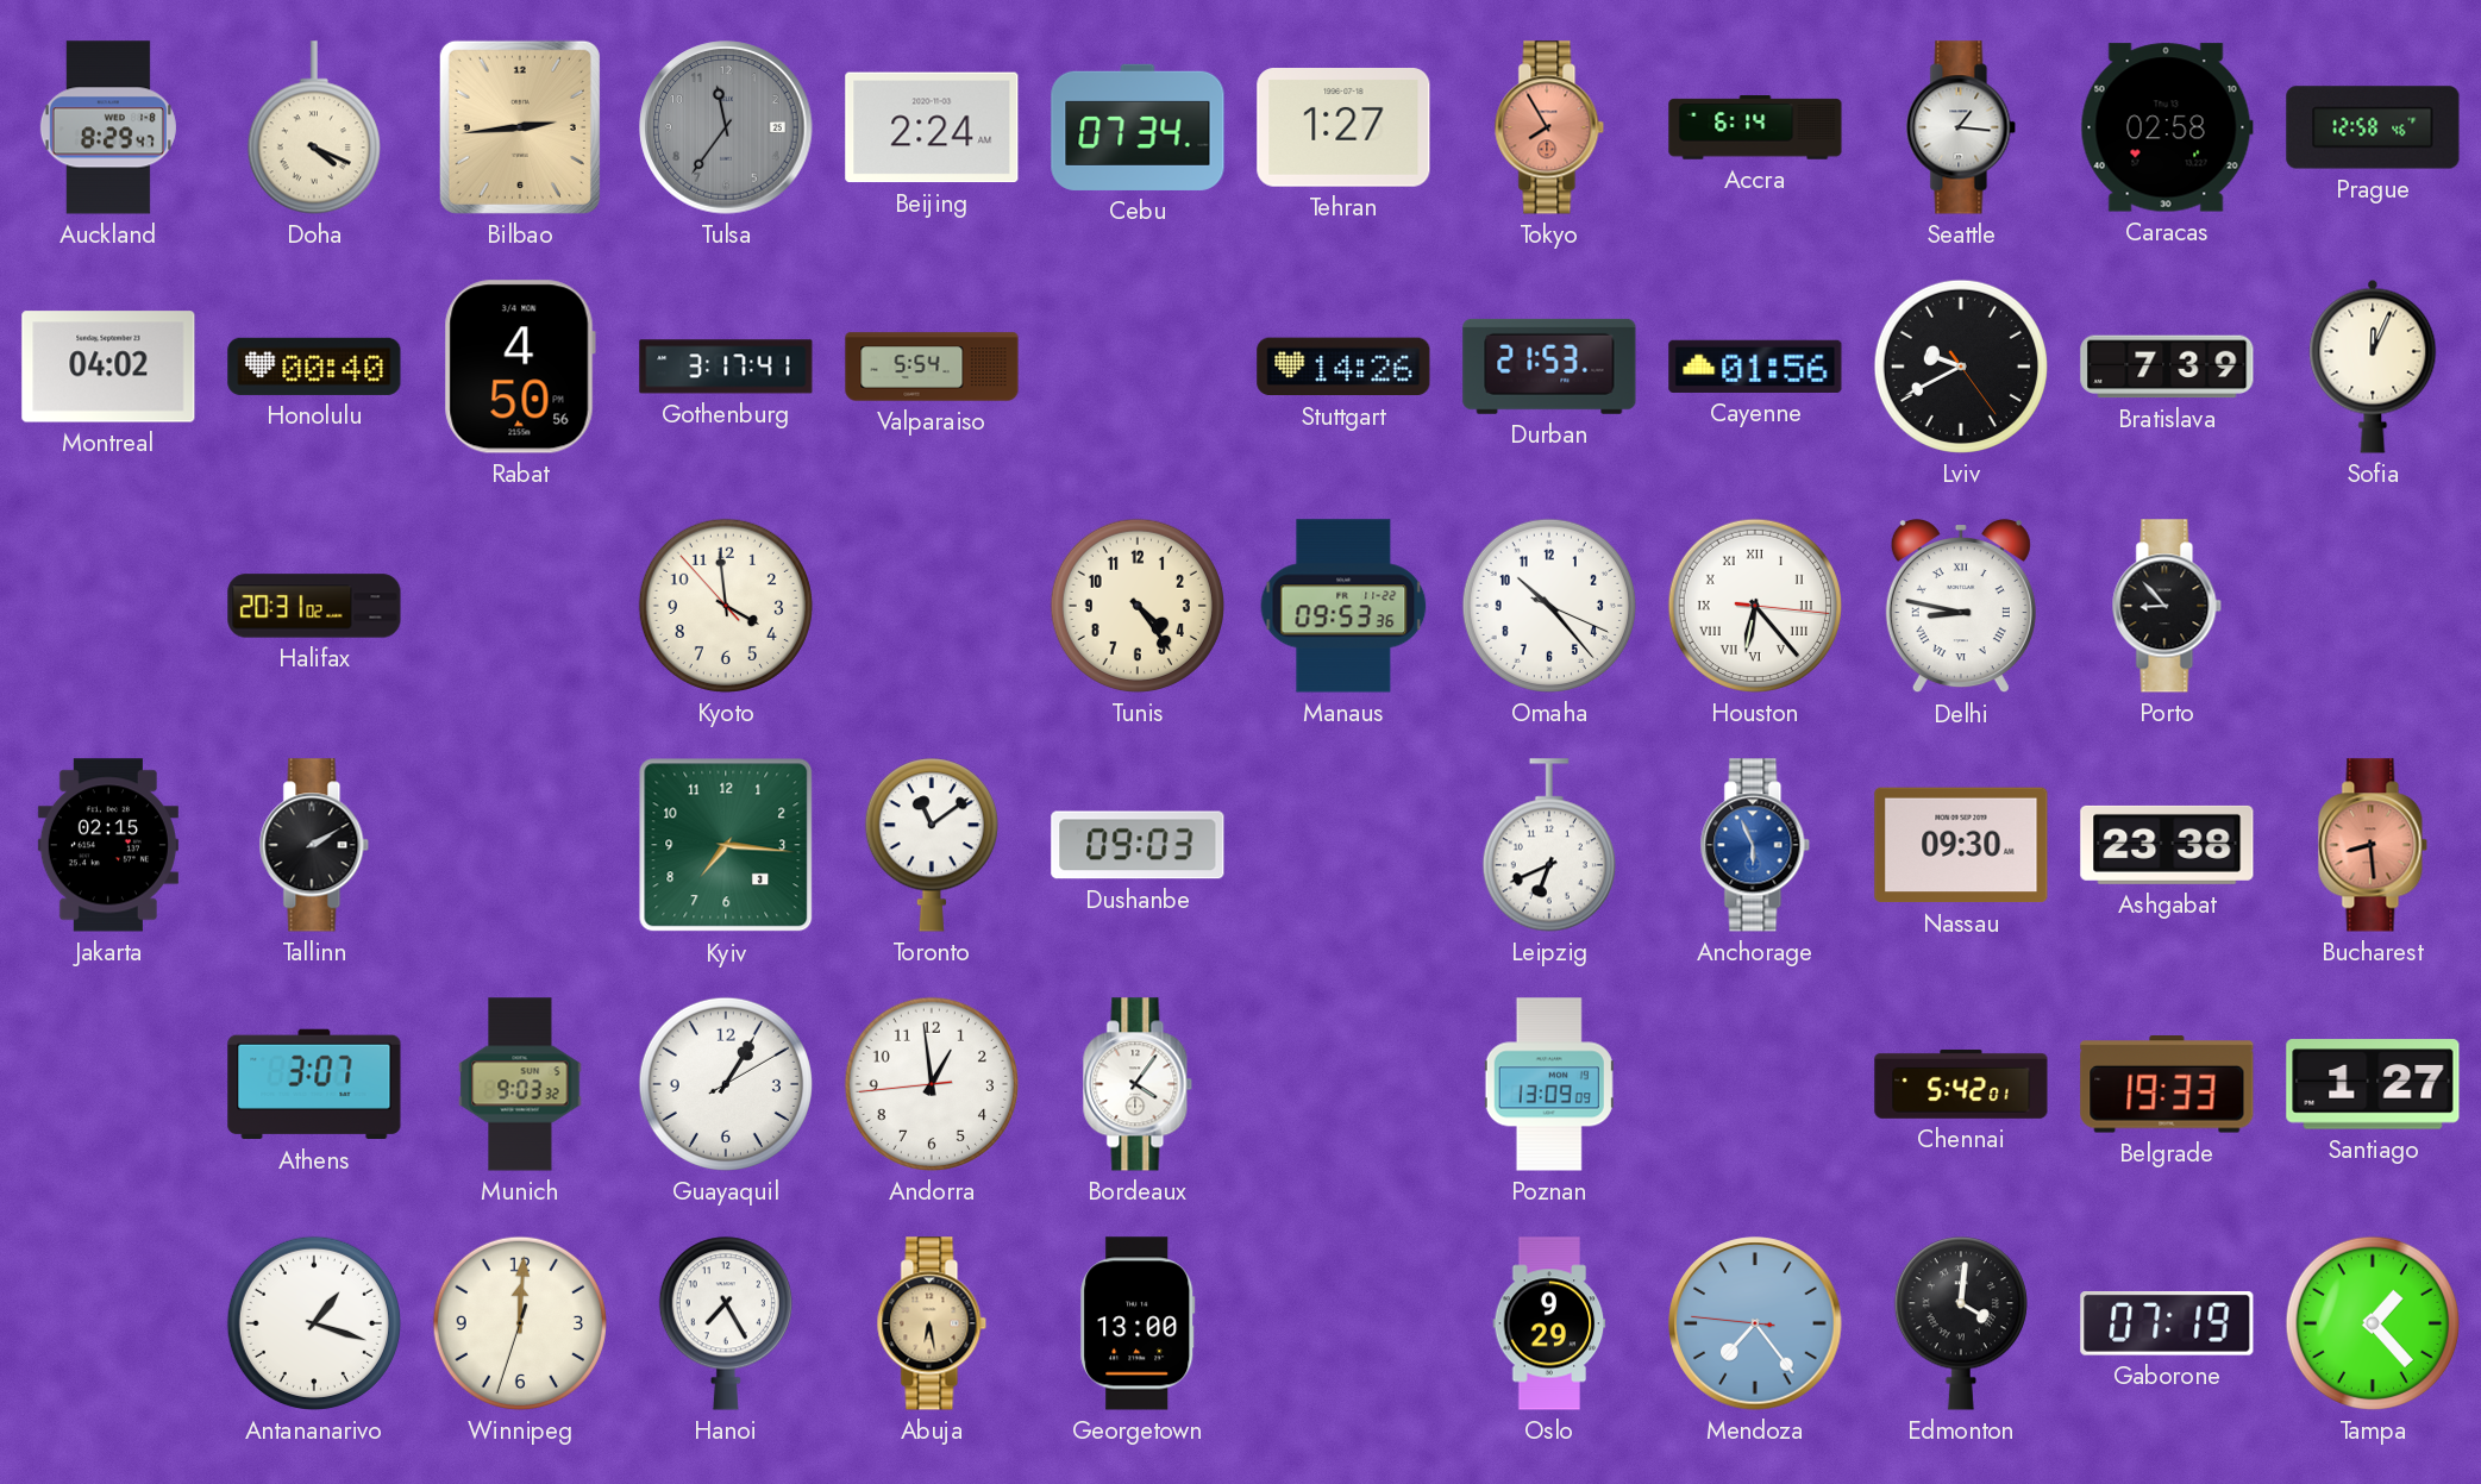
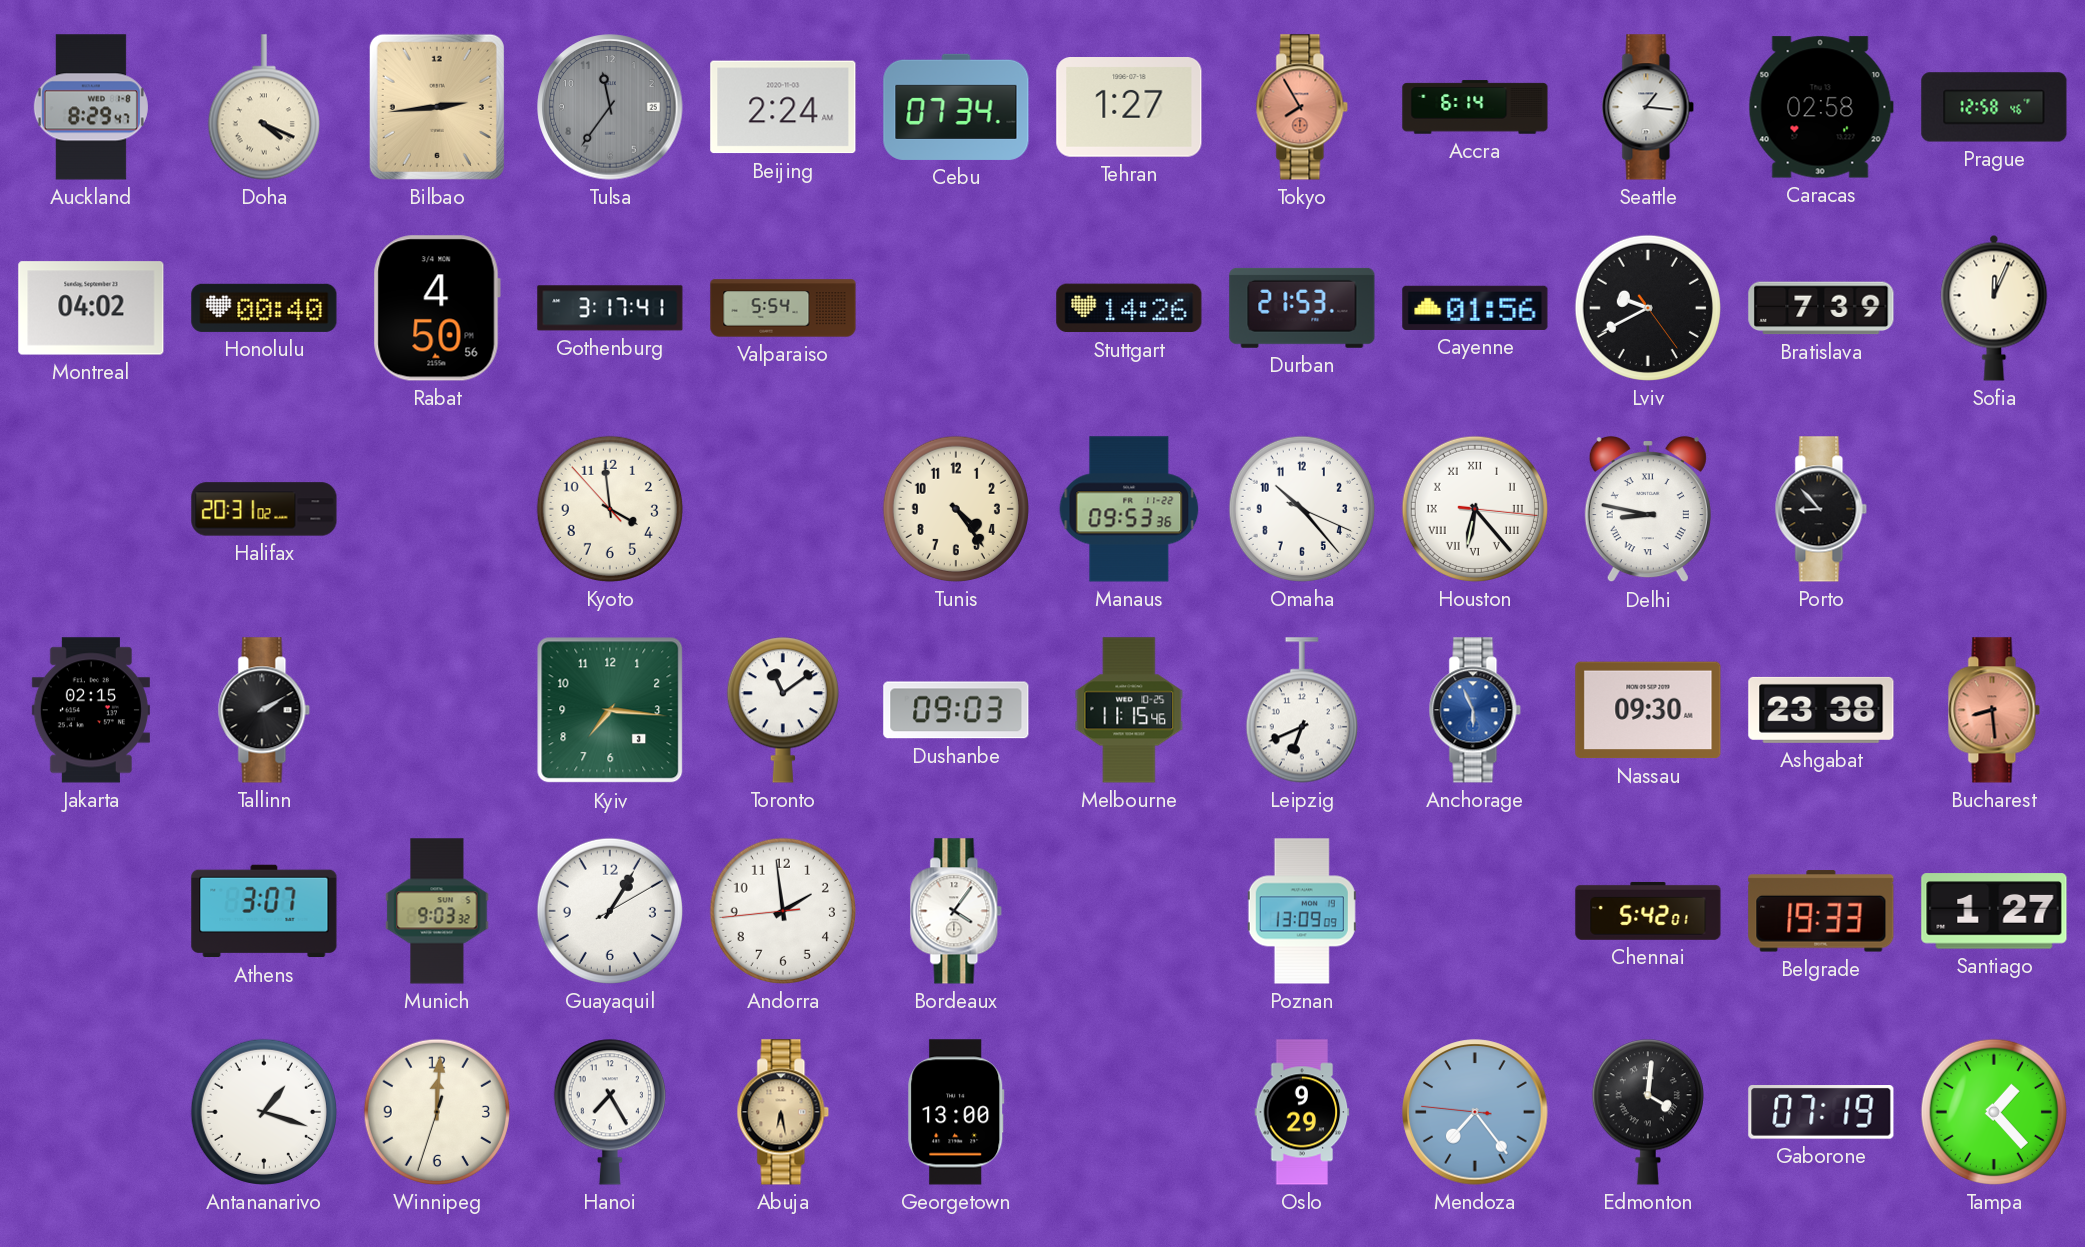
Melbourne: none -> 11:15
Andorra: 12:58 -> 1:58
